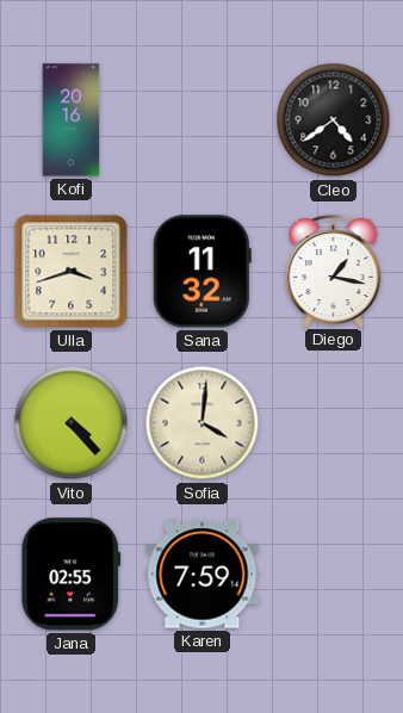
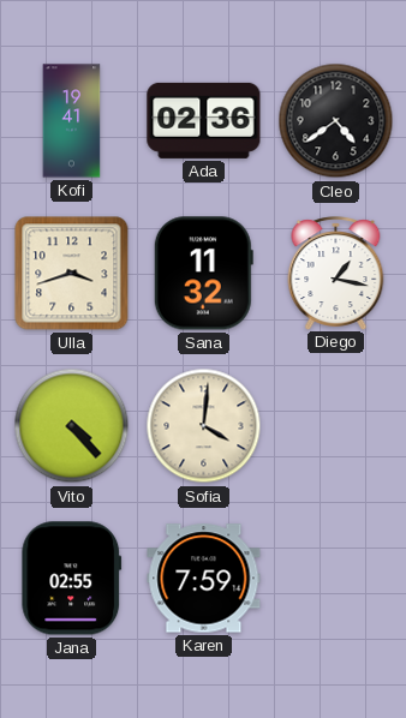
Kofi: 20:16 -> 19:41
Ada: none -> 02:36
